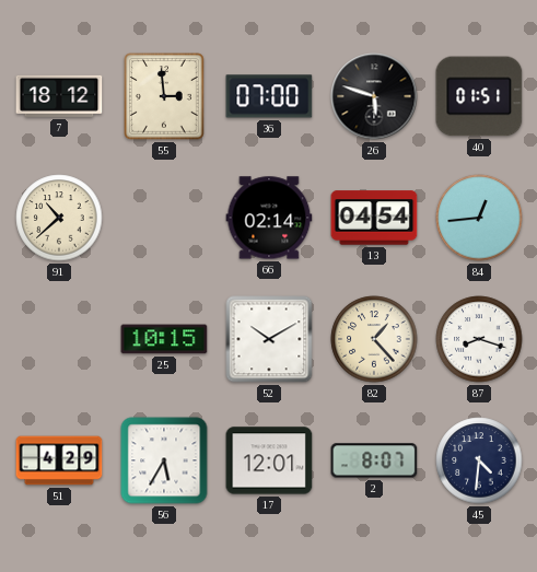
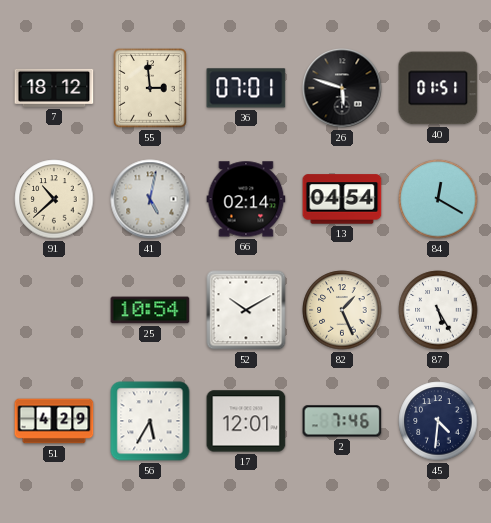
36: 07:00 -> 07:01
41: none -> 5:02
84: 12:44 -> 12:20
25: 10:15 -> 10:54
82: 1:23 -> 1:26
87: 8:18 -> 5:25
2: 8:07 -> 7:46
